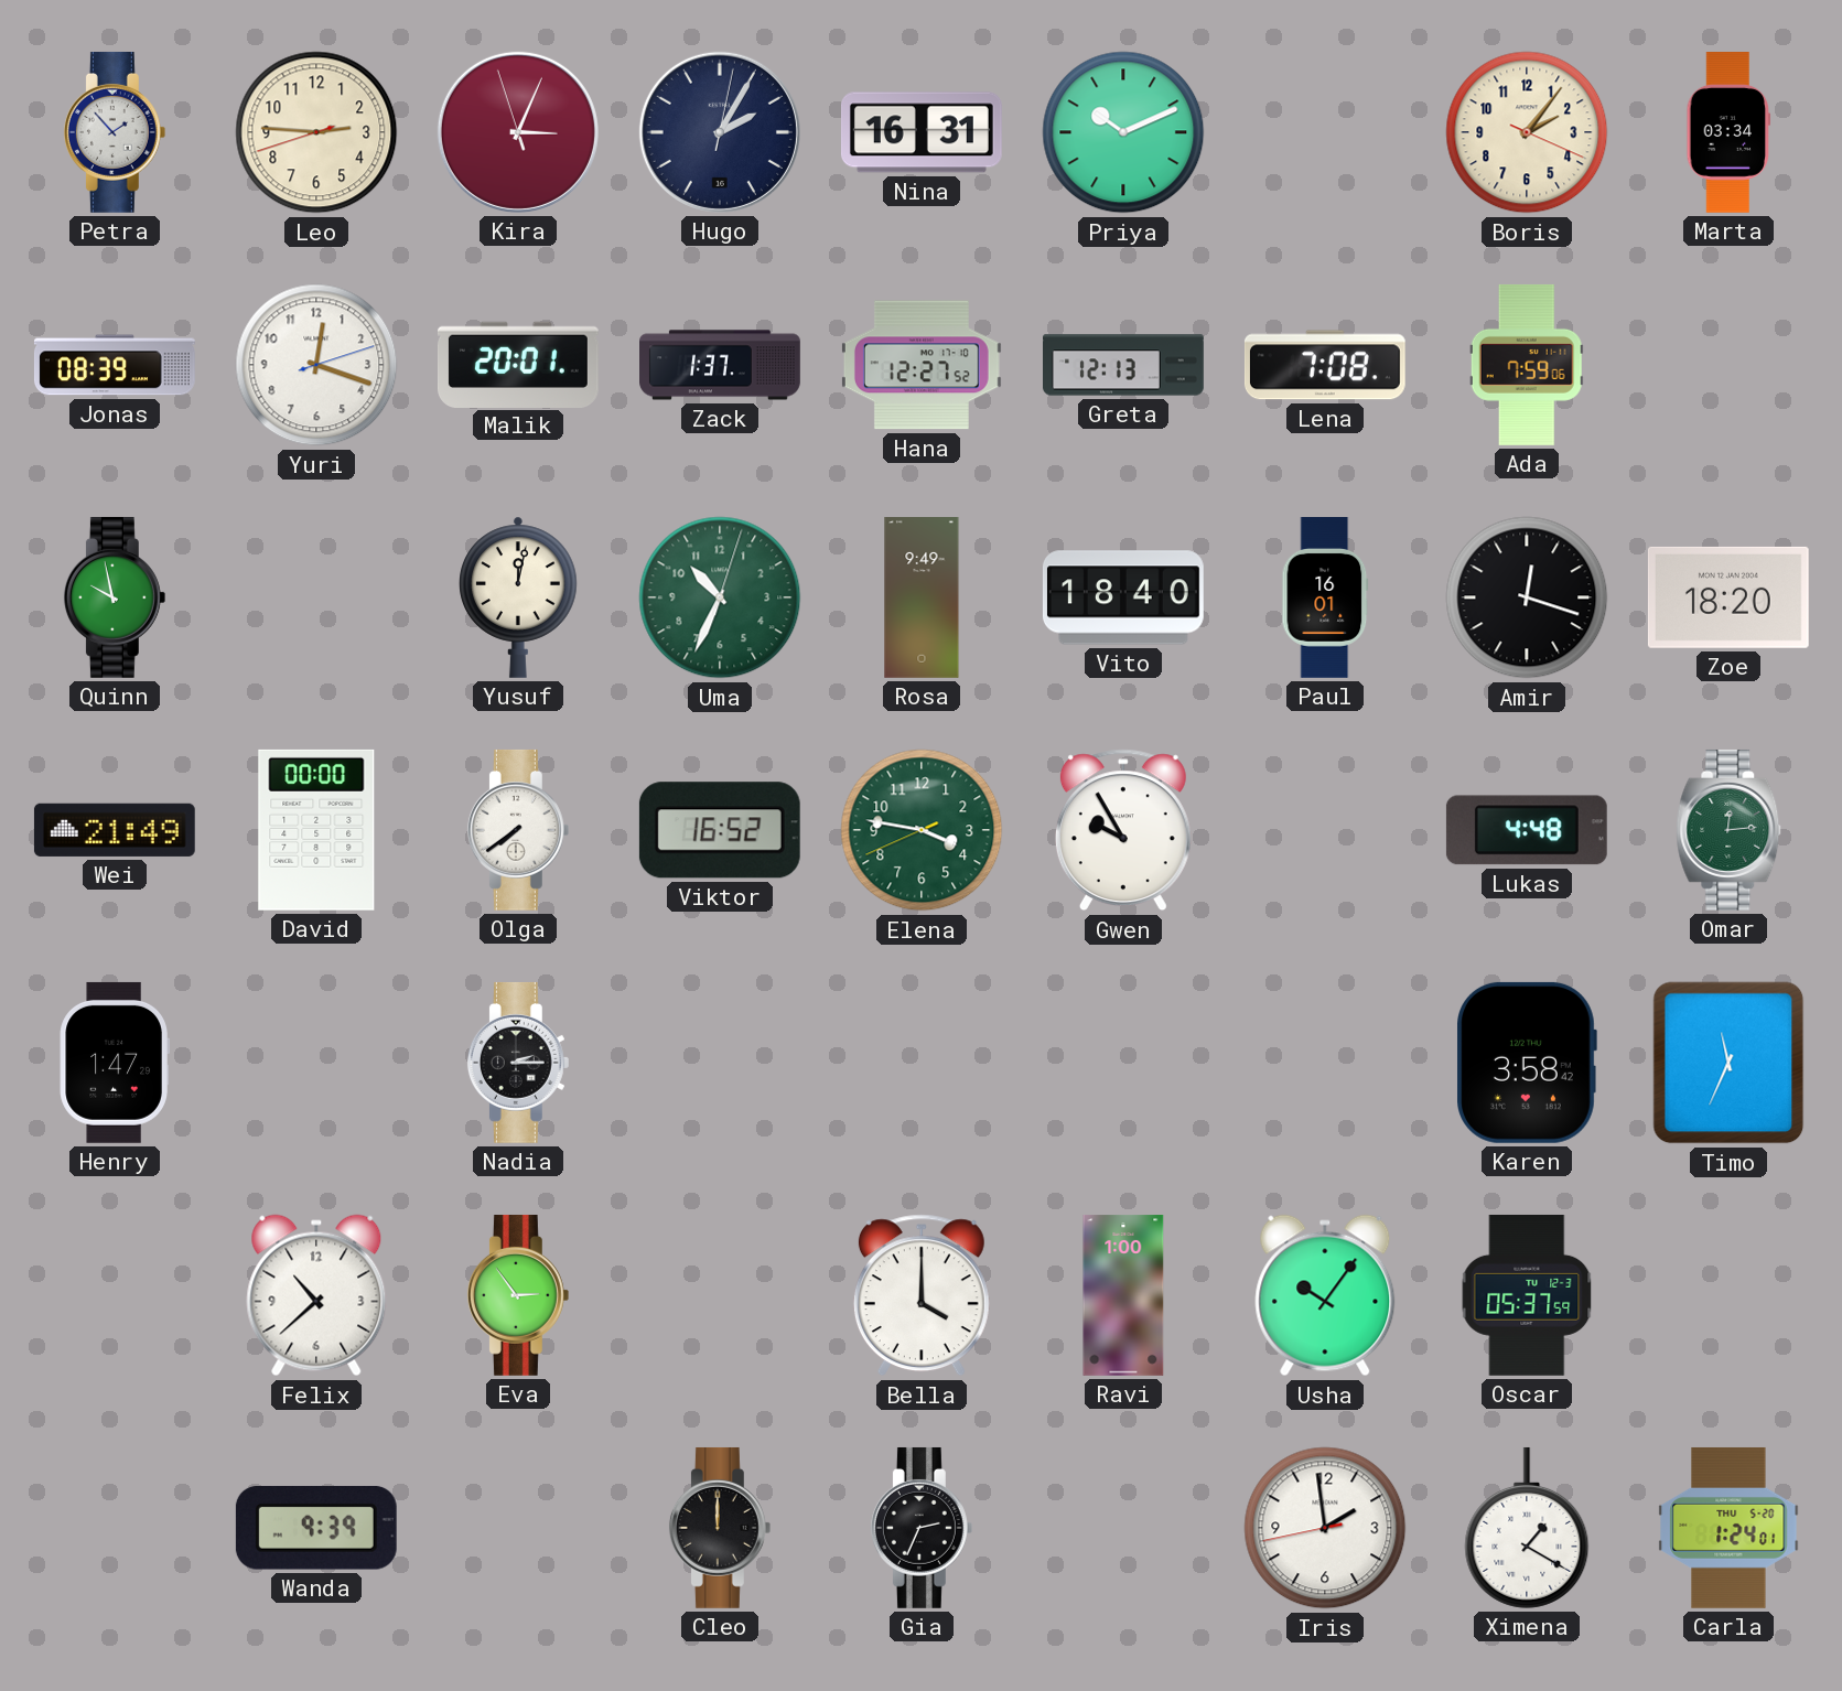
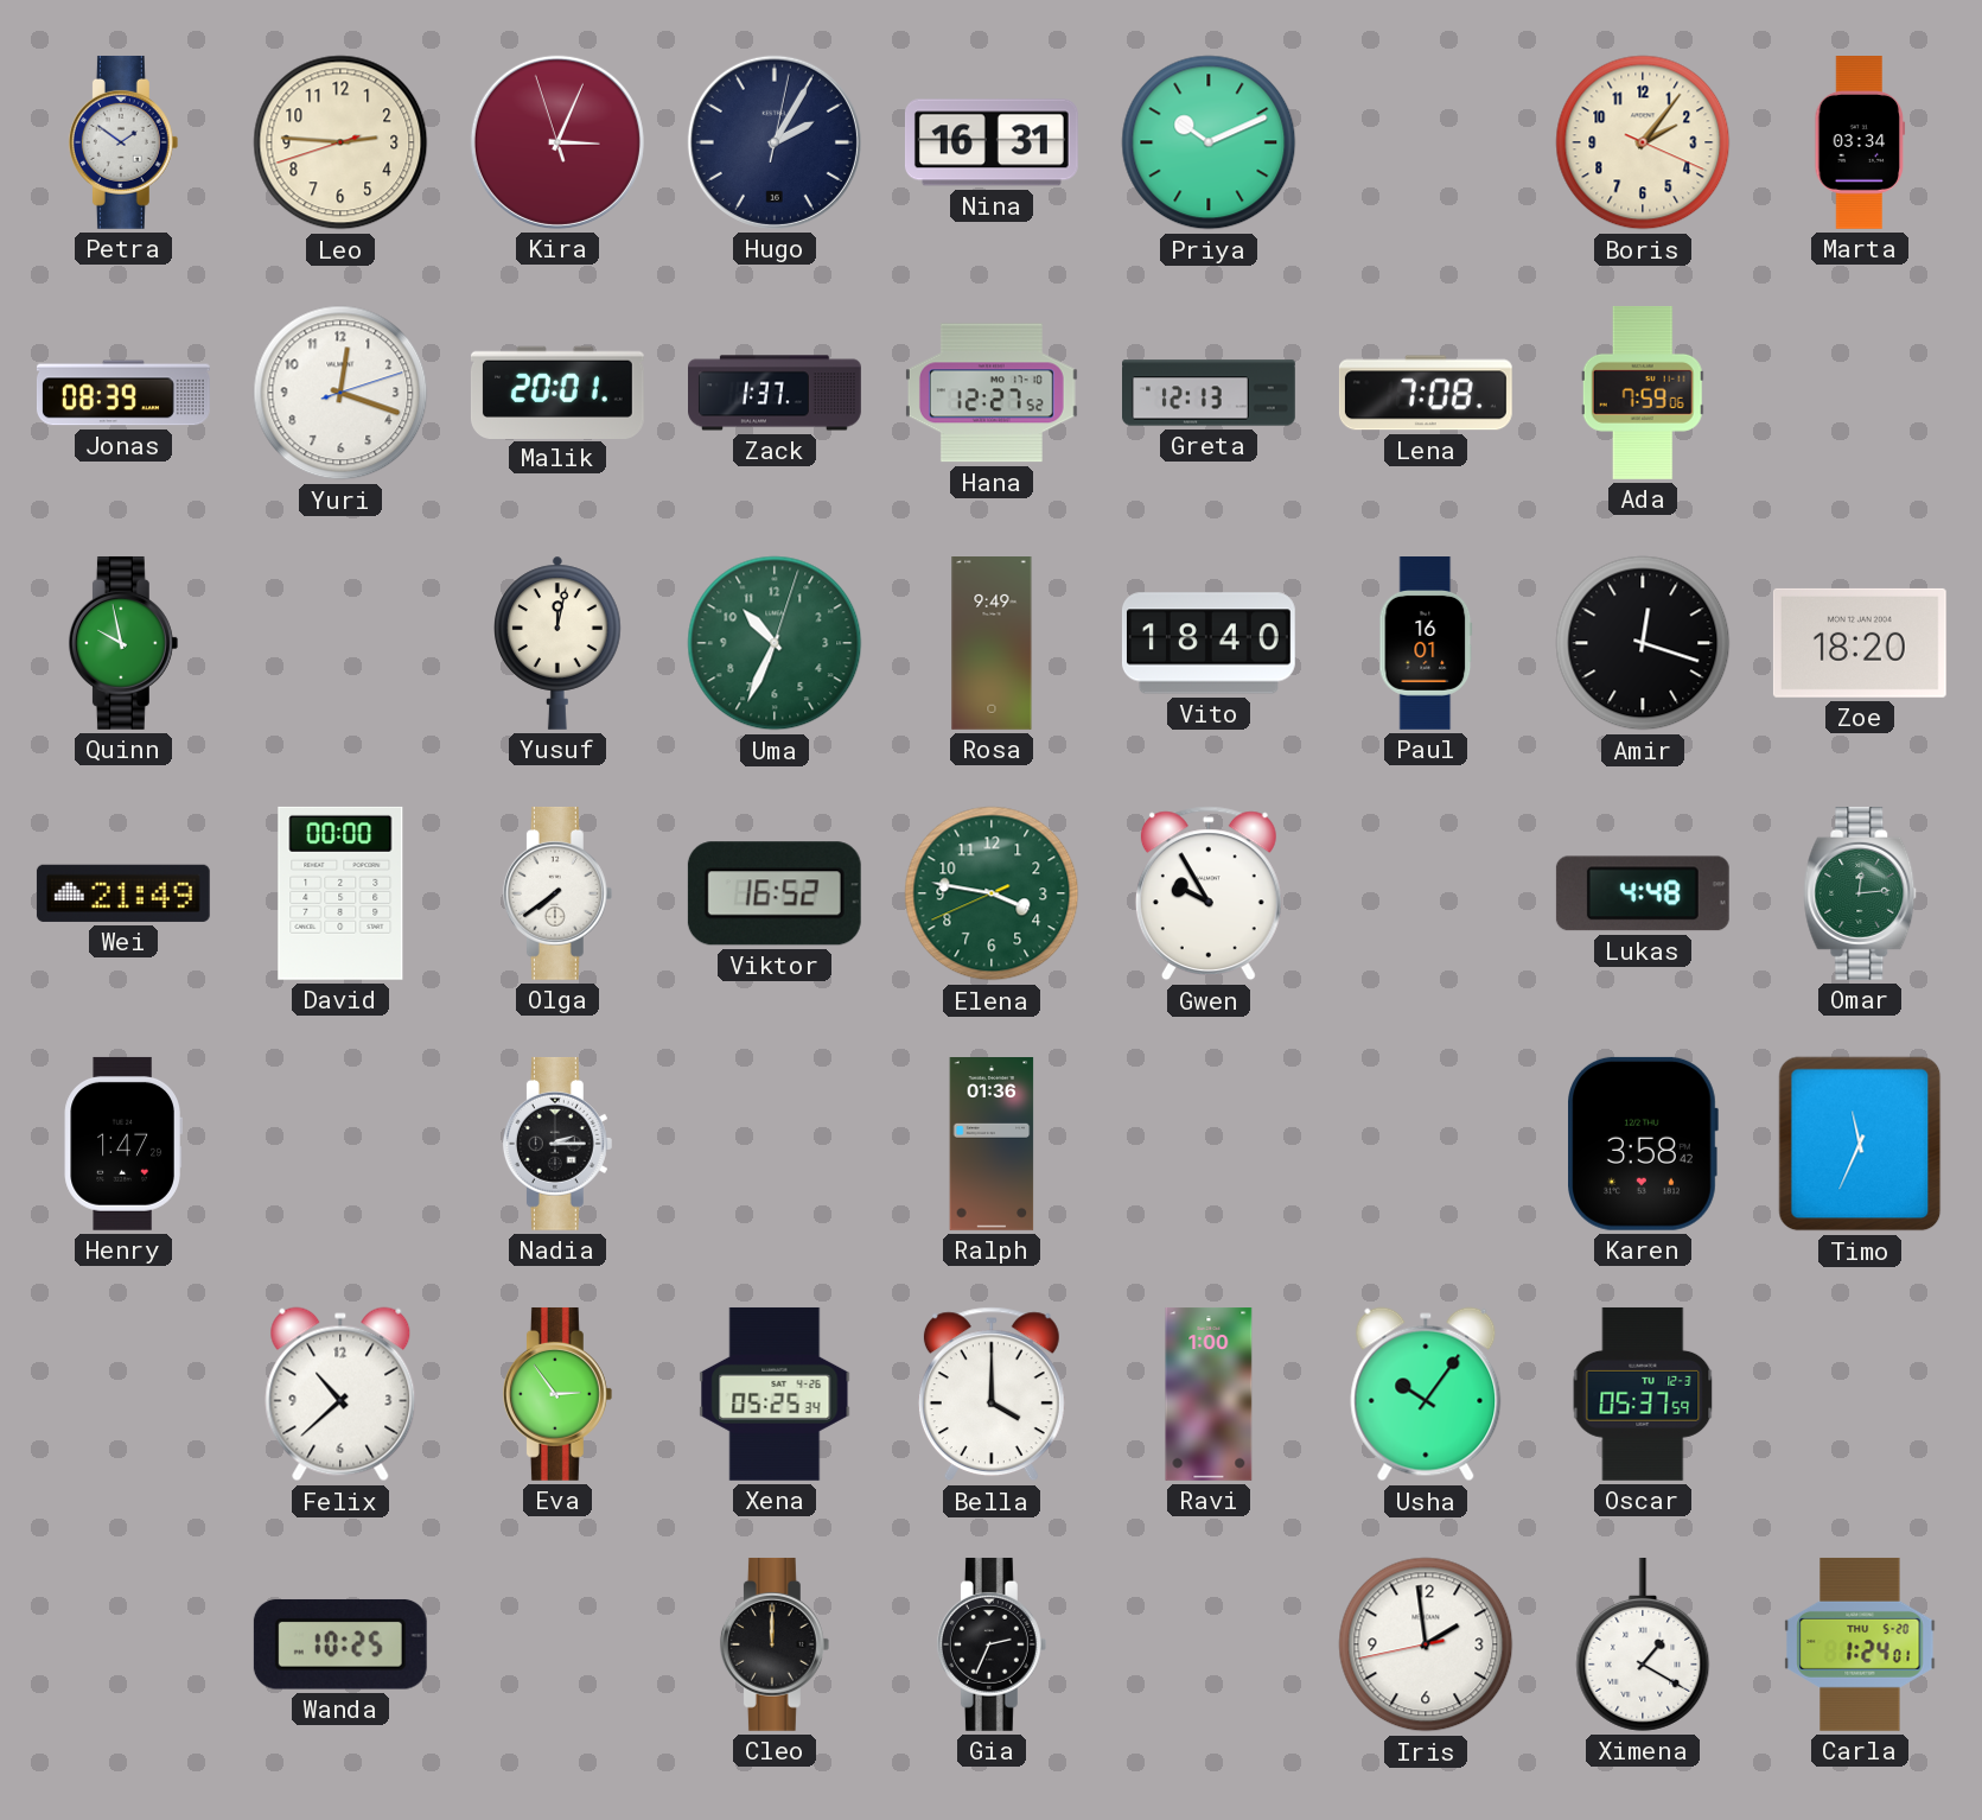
Petra: 1:53 -> 1:51
Ralph: none -> 01:36
Xena: none -> 05:25
Wanda: 9:39 -> 10:25
